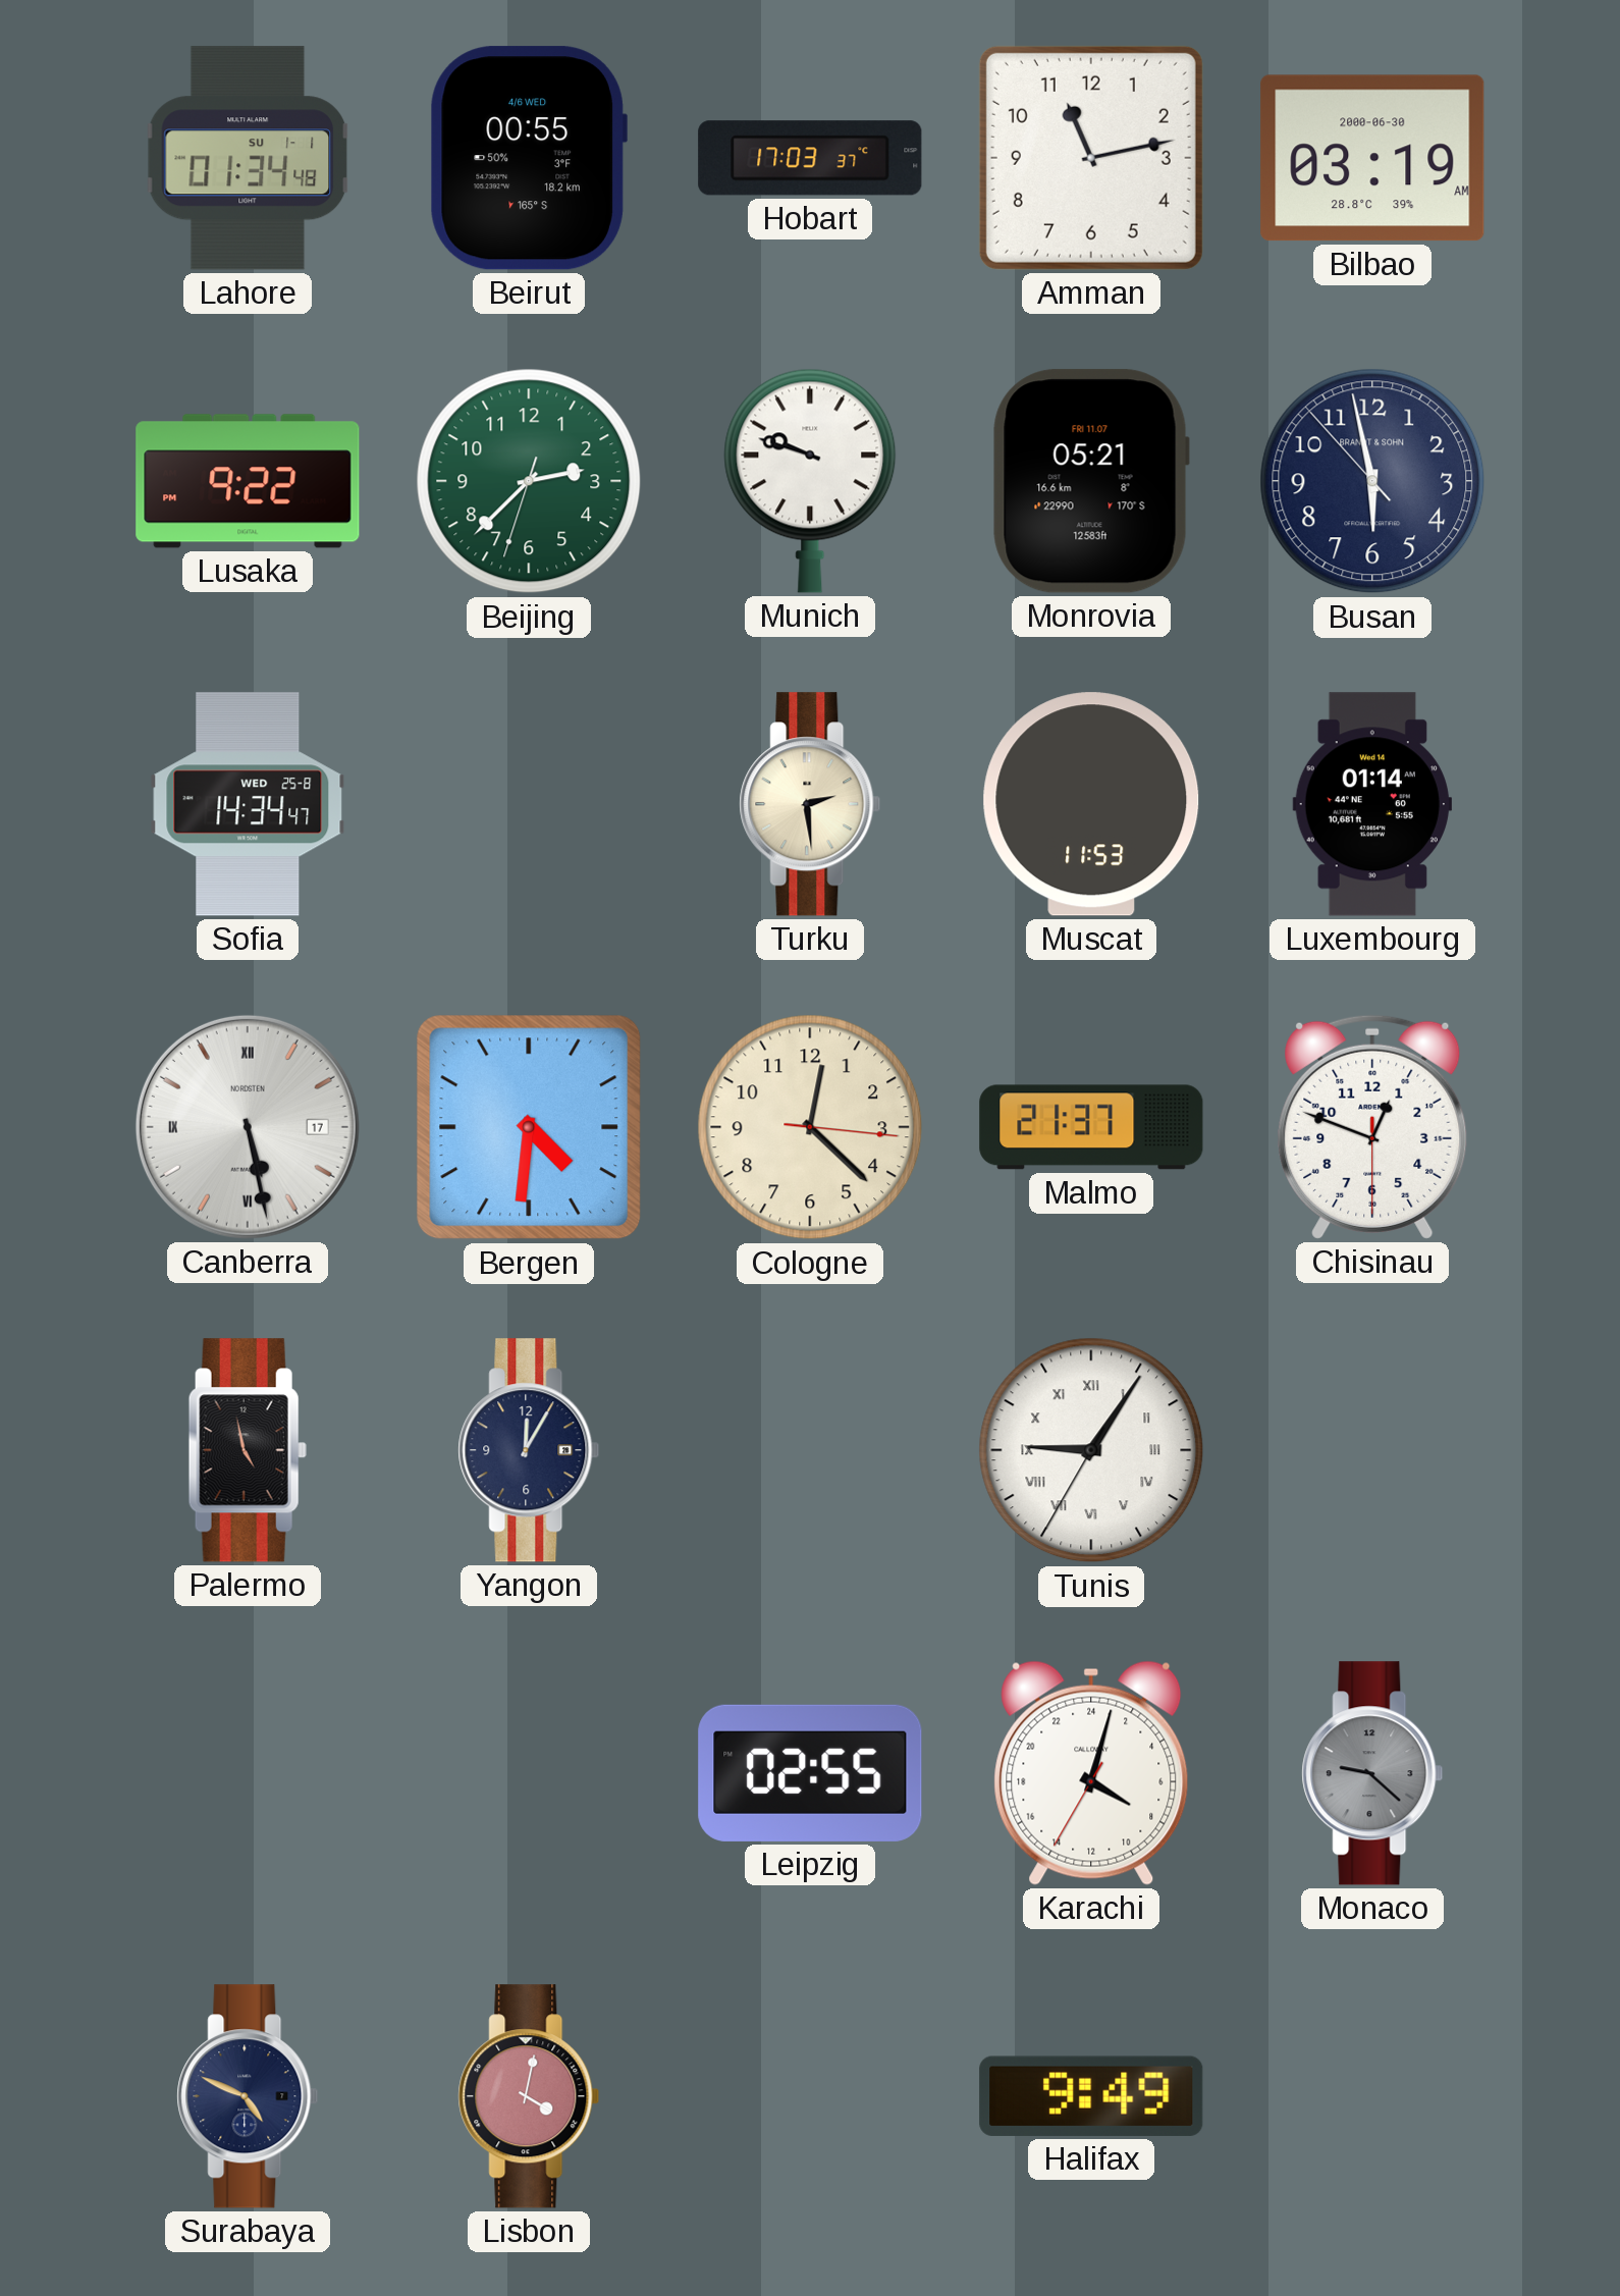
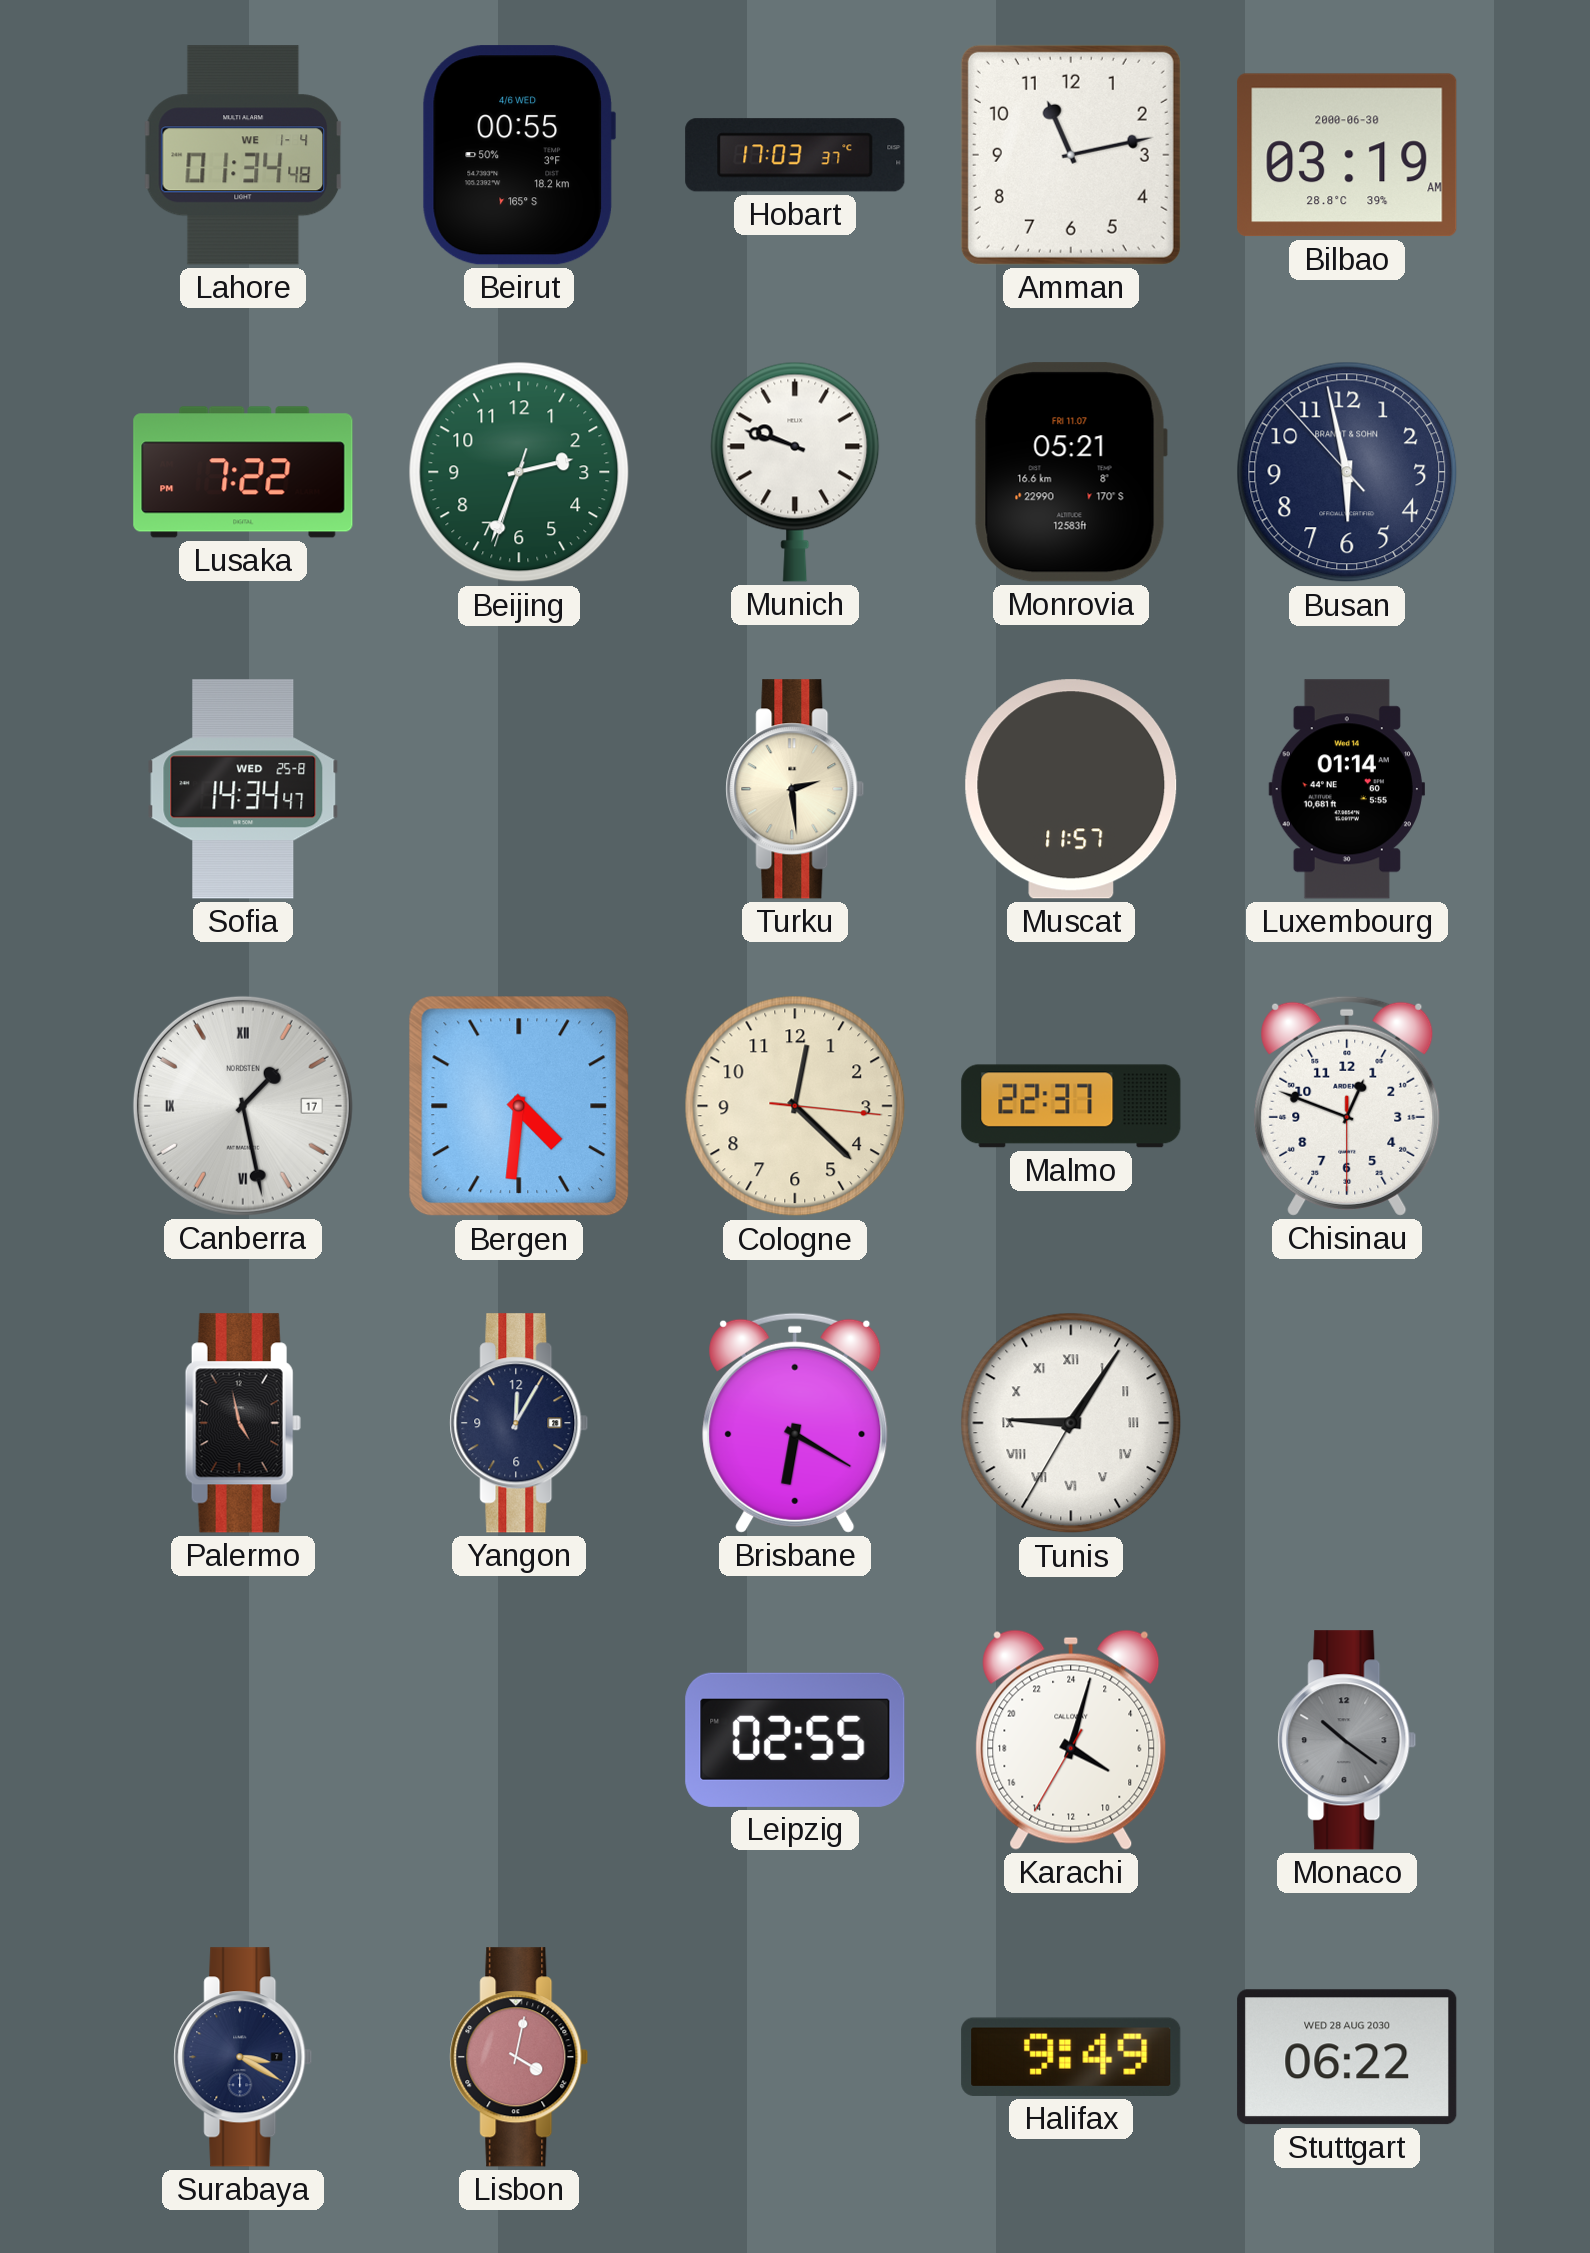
Lahore date: SU 1-1 -> WE 1-4
Lusaka: 9:22 -> 7:22
Beijing: 2:37 -> 2:33
Muscat: 11:53 -> 11:57
Canberra: 5:28 -> 1:28
Malmo: 21:37 -> 22:37
Brisbane: none -> 6:20
Monaco: 9:22 -> 10:21
Surabaya: 4:49 -> 3:20
Stuttgart: none -> 06:22
